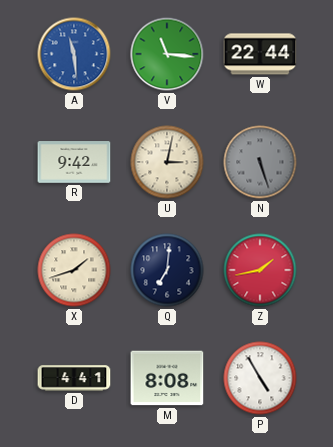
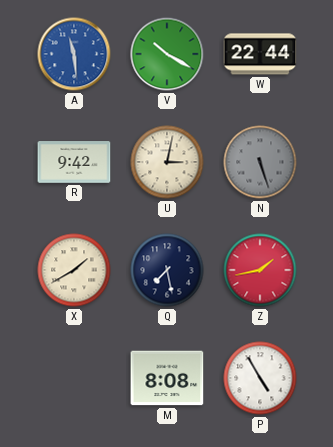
V: 11:16 -> 10:20
X: 1:42 -> 1:40
Q: 7:01 -> 7:28
D: 4:41 -> none
